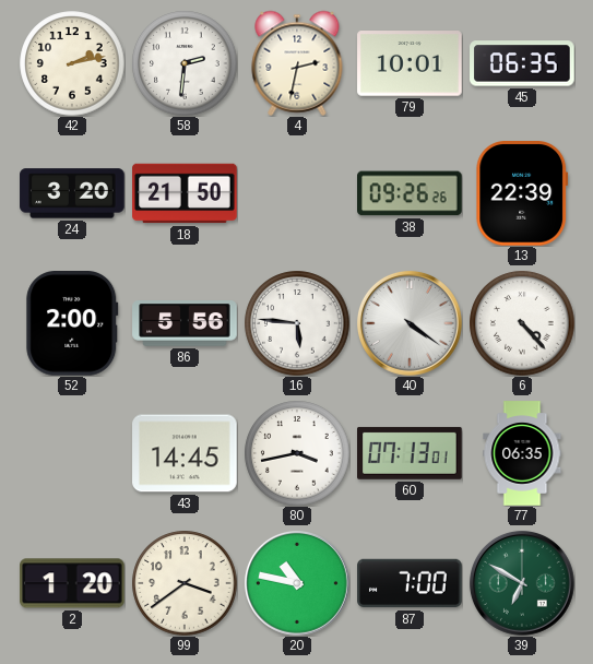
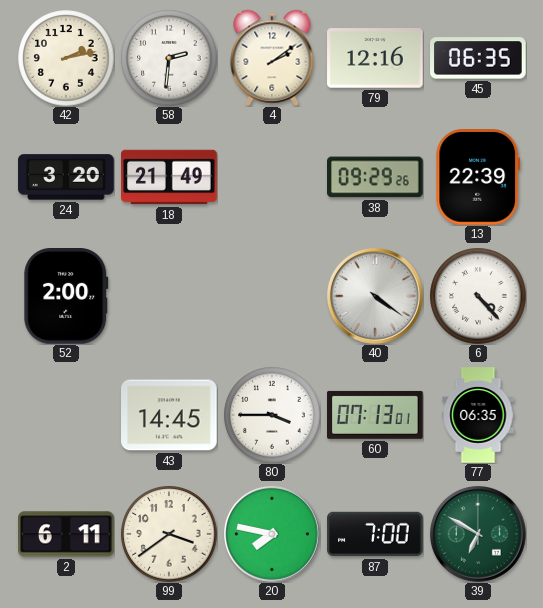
4: 2:32 -> 2:09
79: 10:01 -> 12:16
18: 21:50 -> 21:49
38: 09:26 -> 09:29
86: 5:56 -> none
16: 5:46 -> none
80: 3:43 -> 3:45
2: 1:20 -> 6:11
20: 10:47 -> 7:47
